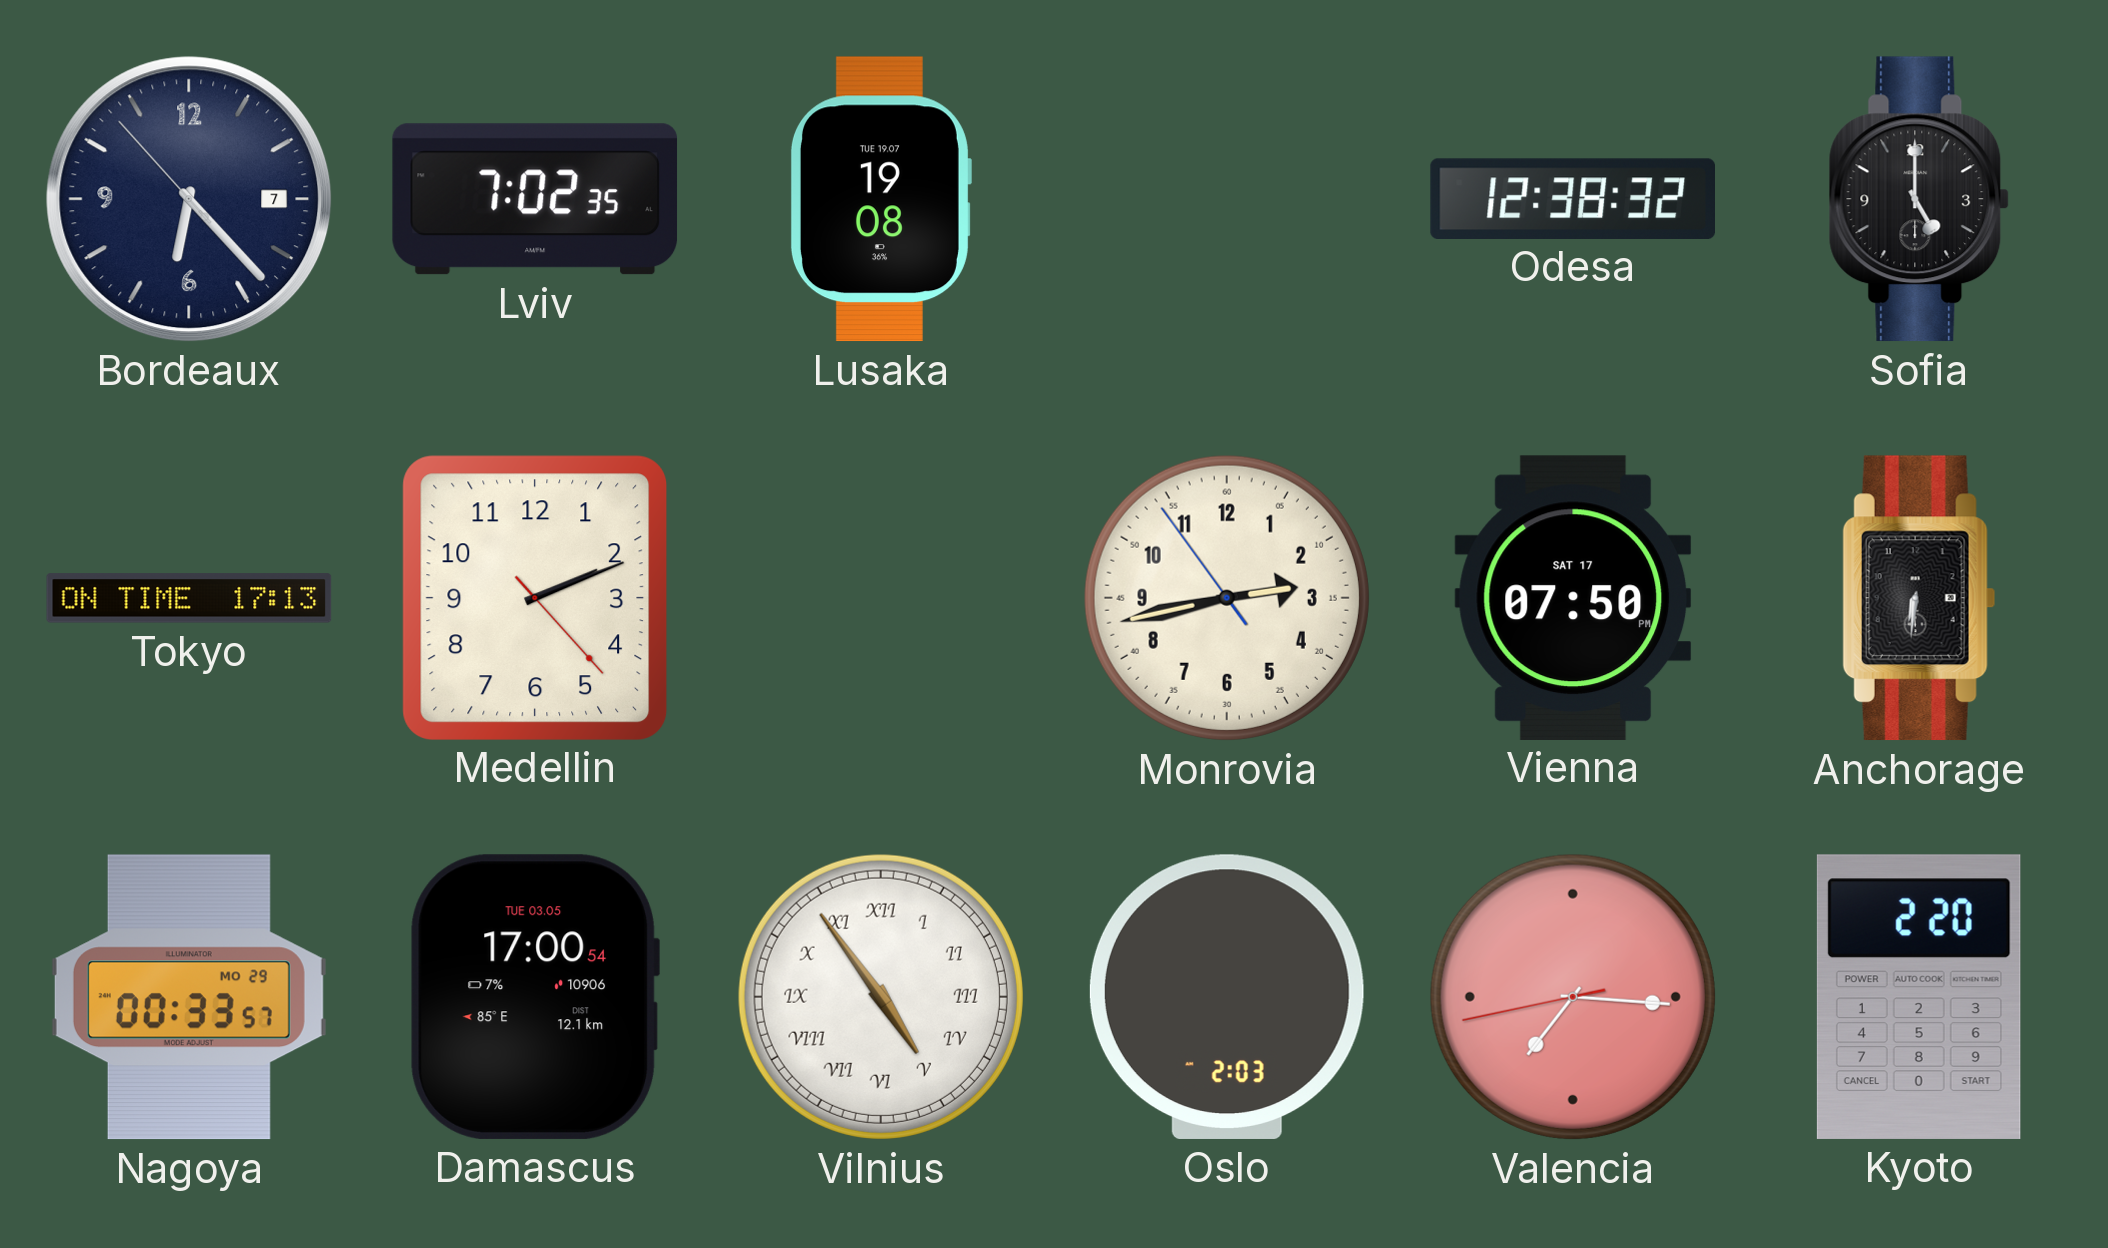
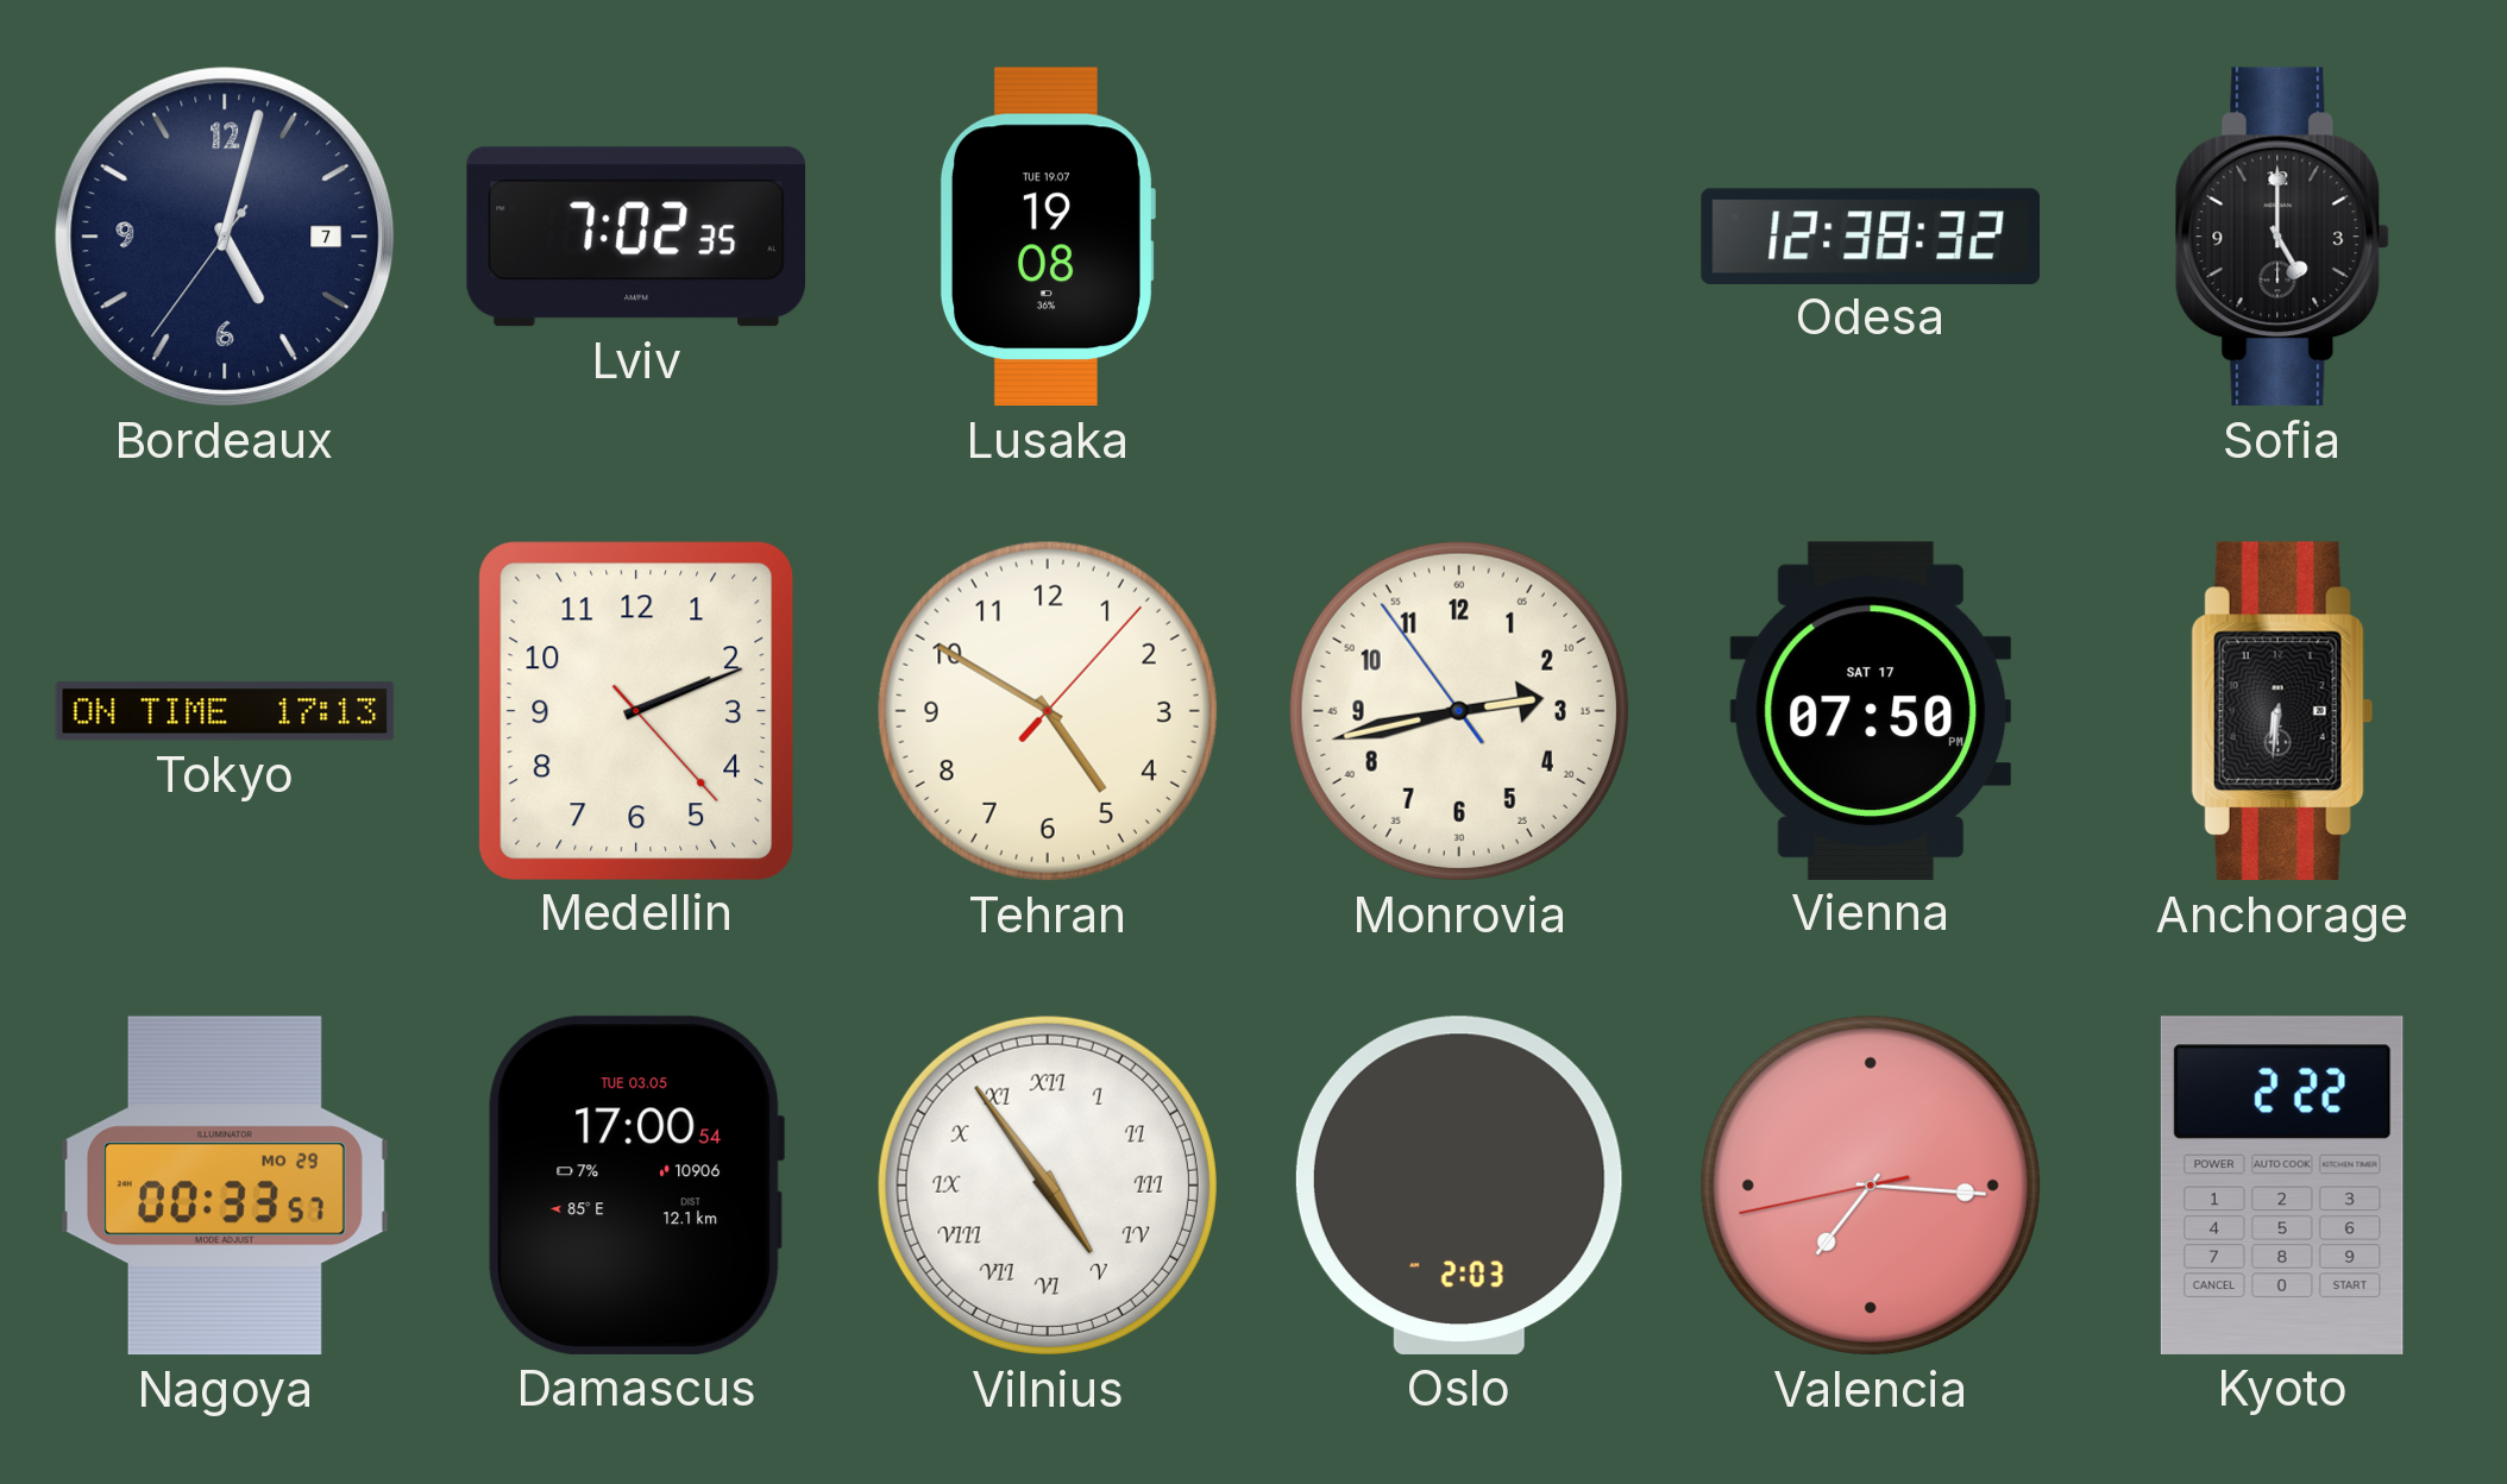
Bordeaux: 6:22 -> 5:02
Tehran: none -> 4:50
Kyoto: 2:20 -> 2:22
